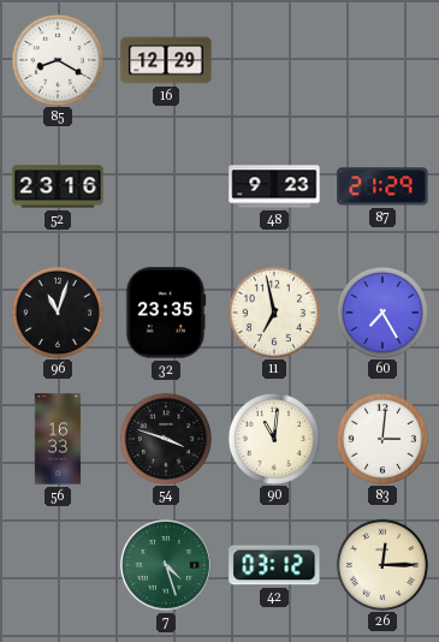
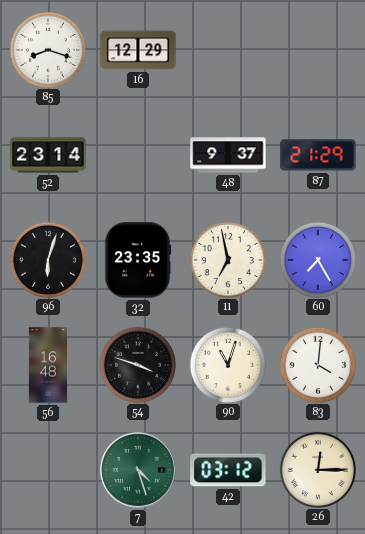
85: 8:20 -> 8:18
52: 23:16 -> 23:14
48: 9:23 -> 9:37
96: 11:03 -> 6:03
56: 16:33 -> 16:48
90: 11:01 -> 11:03
83: 3:01 -> 4:01
